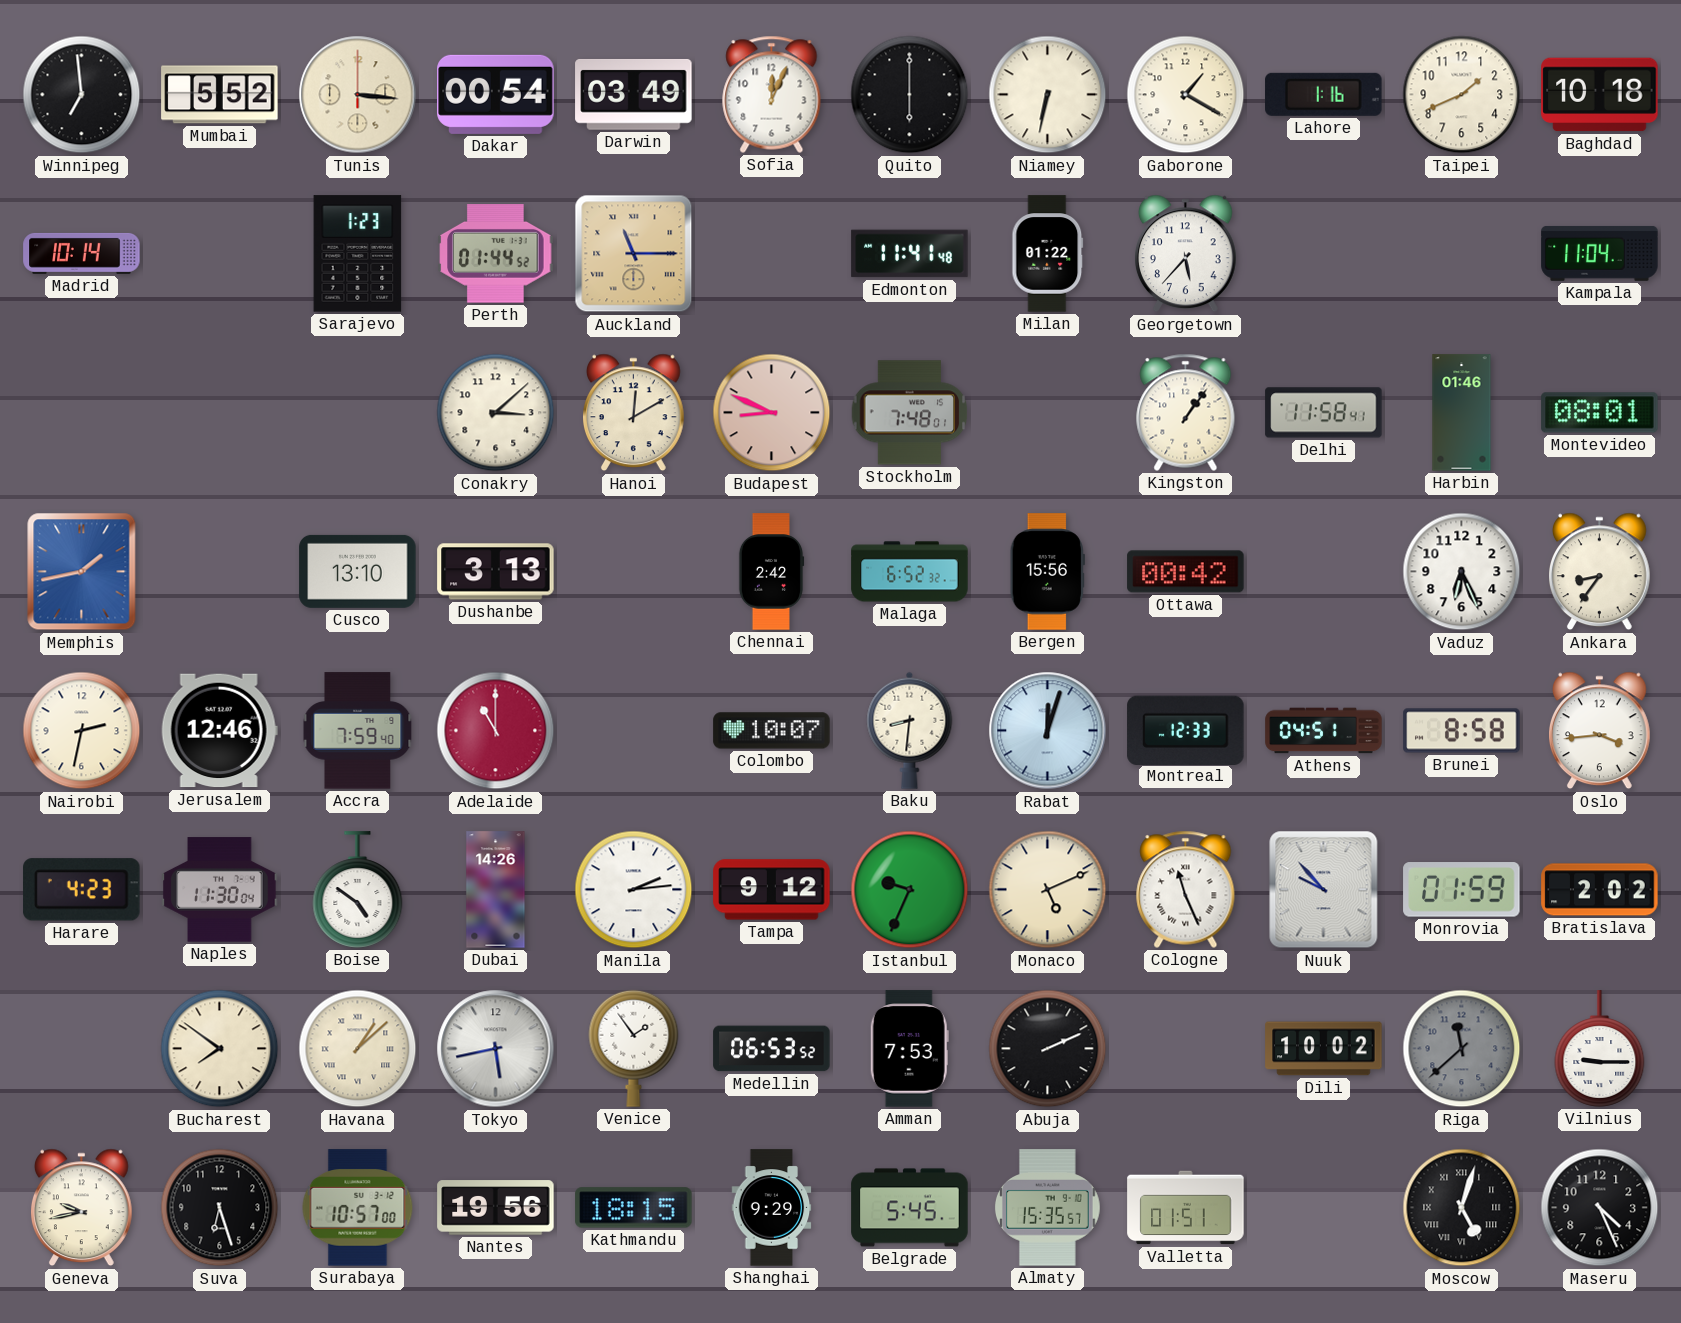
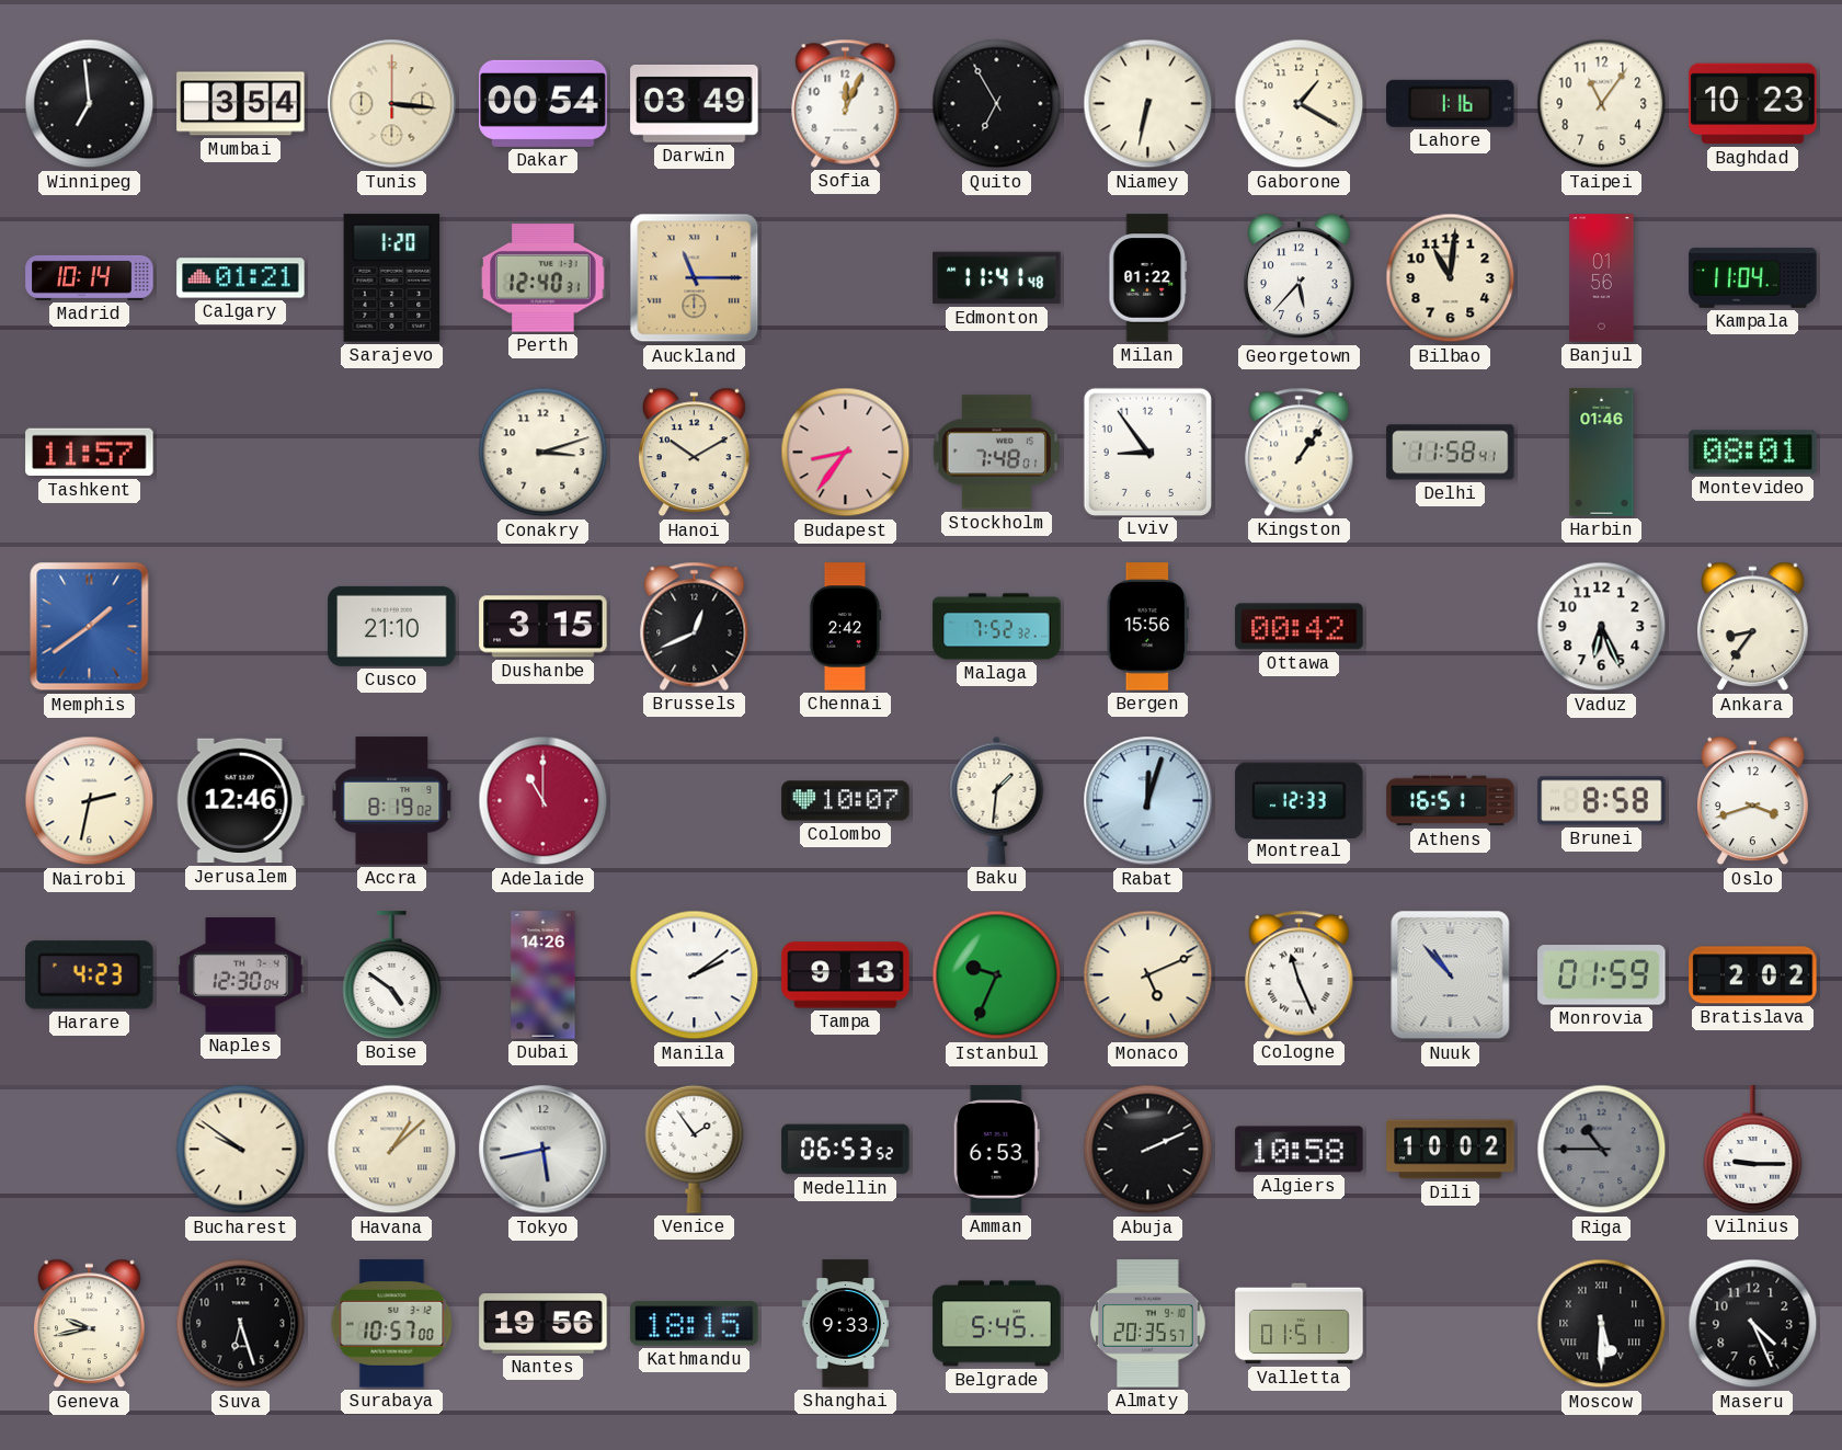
Mumbai: 5:52 -> 3:54
Quito: 6:00 -> 6:55
Taipei: 1:41 -> 11:06
Baghdad: 10:18 -> 10:23
Calgary: none -> 01:21
Sarajevo: 1:23 -> 1:20
Perth: 01:44 -> 12:40
Bilbao: none -> 11:01
Banjul: none -> 01:56
Tashkent: none -> 11:57
Conakry: 3:08 -> 3:12
Hanoi: 12:10 -> 10:10
Budapest: 8:49 -> 8:36
Lviv: none -> 8:54
Memphis: 1:43 -> 1:39
Cusco: 13:10 -> 21:10
Dushanbe: 3:13 -> 3:15
Brussels: none -> 12:41
Malaga: 6:52 -> 7:52
Accra: 7:59 -> 8:19
Baku: 8:31 -> 1:31
Athens: 04:51 -> 16:51
Oslo: 3:44 -> 3:42
Naples: 11:30 -> 12:30
Manila: 2:14 -> 2:09
Tampa: 9:12 -> 9:13
Nuuk: 9:53 -> 10:53
Bucharest: 7:51 -> 9:51
Amman: 7:53 -> 6:53
Algiers: none -> 10:58
Riga: 11:38 -> 10:45
Shanghai: 9:29 -> 9:33
Almaty: 15:35 -> 20:35
Moscow: 5:03 -> 5:30
